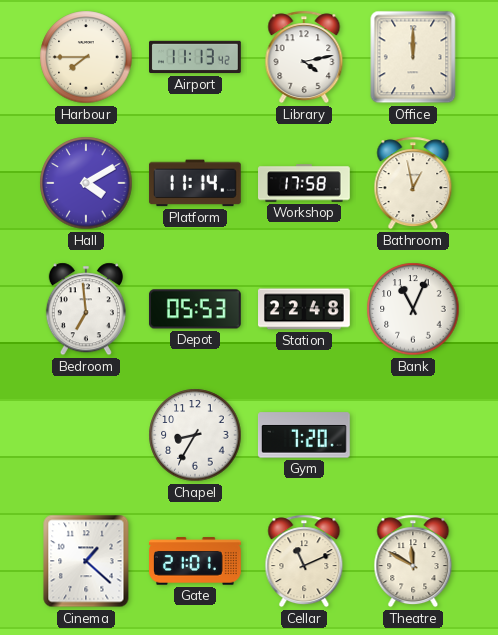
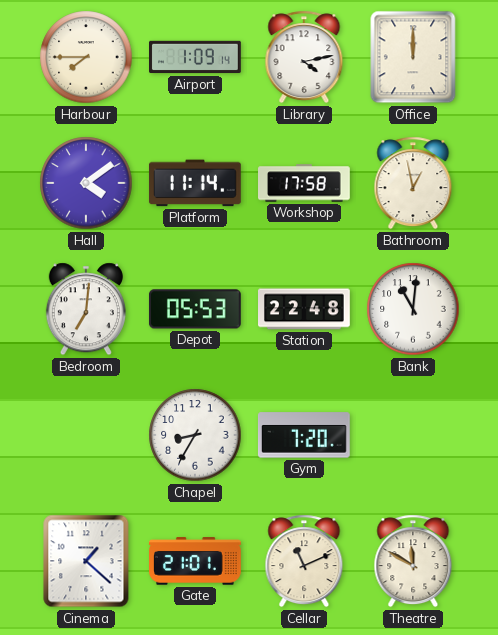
Airport: 11:13 -> 1:09
Hall: 4:10 -> 4:09
Bedroom: 6:59 -> 7:01
Bank: 11:04 -> 11:01
